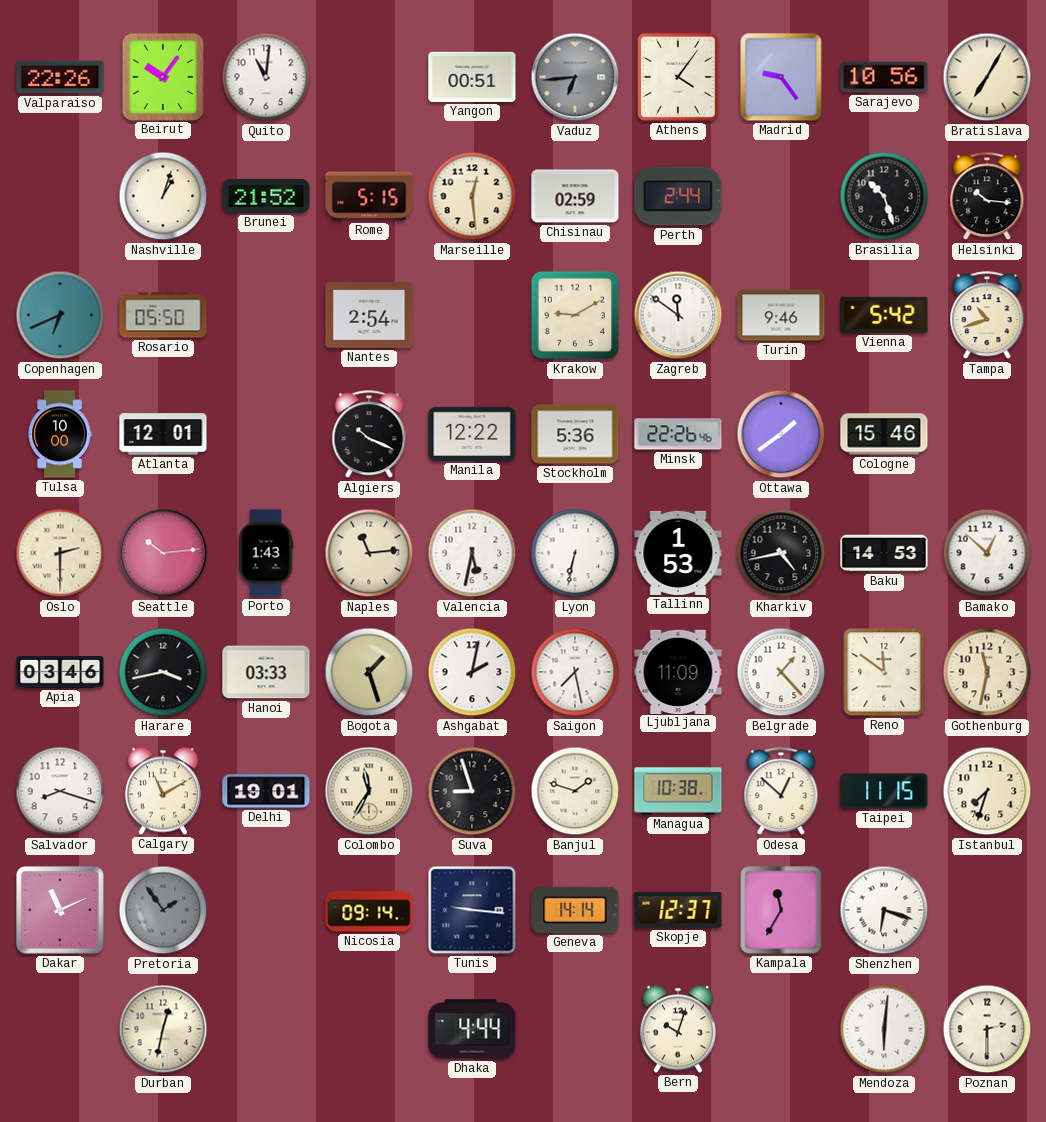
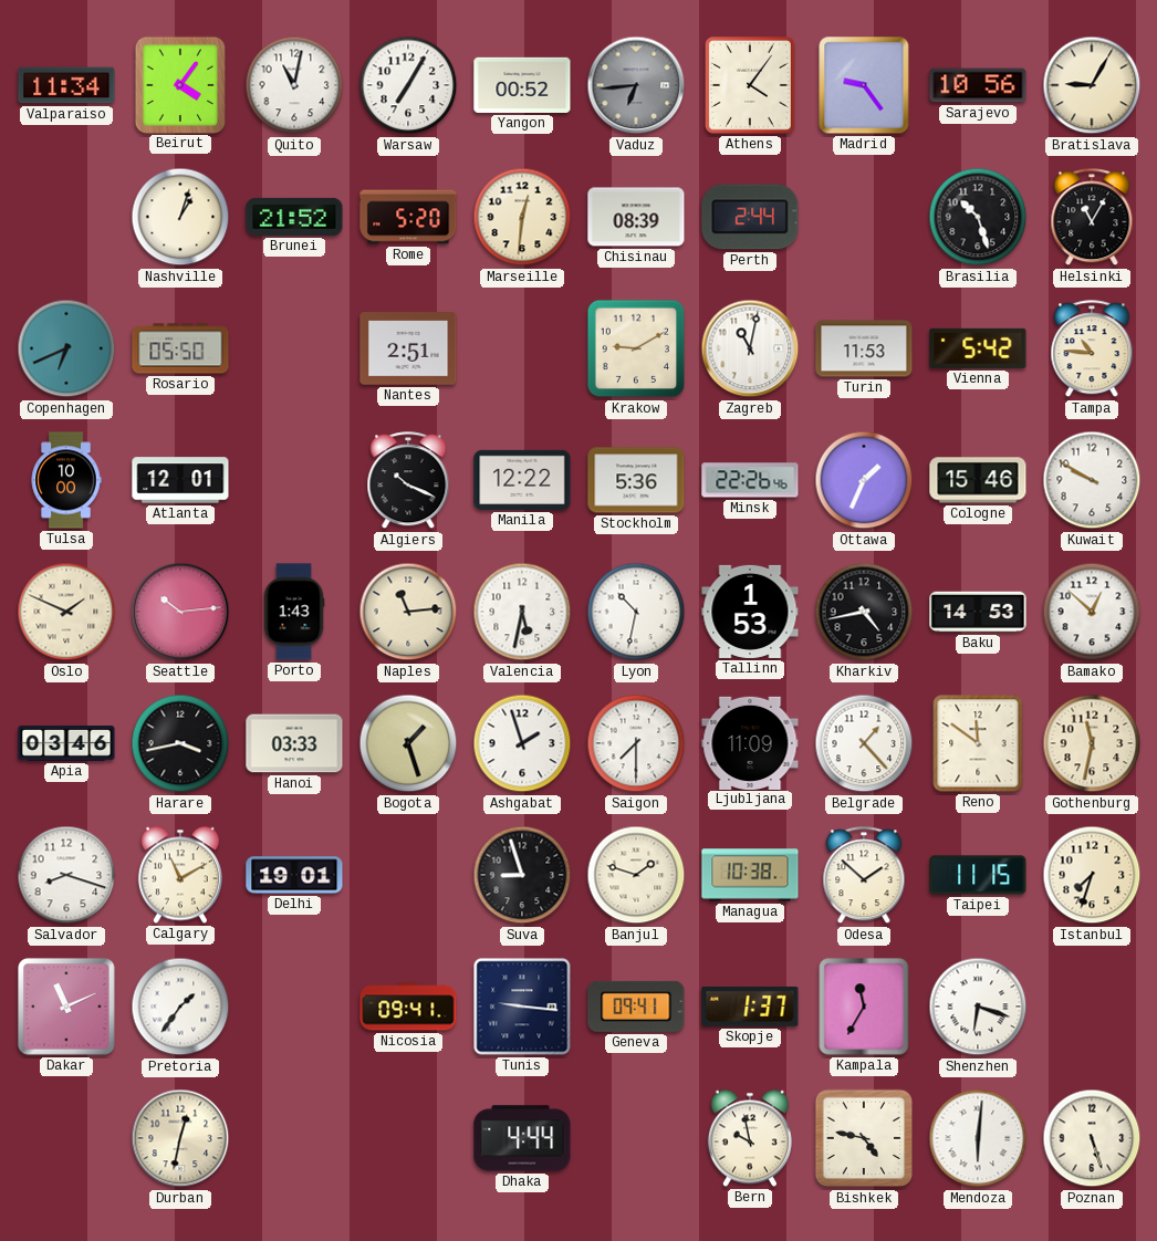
Valparaiso: 22:26 -> 11:34
Beirut: 10:06 -> 4:06
Quito: 11:01 -> 11:02
Warsaw: none -> 7:05
Yangon: 00:51 -> 00:52
Bratislava: 7:05 -> 9:05
Rome: 5:15 -> 5:20
Marseille: 12:29 -> 12:31
Chisinau: 02:59 -> 08:39
Helsinki: 10:16 -> 11:05
Nantes: 2:54 -> 2:51
Zagreb: 11:51 -> 11:02
Turin: 9:46 -> 11:53
Tampa: 10:42 -> 10:46
Ottawa: 1:39 -> 1:34
Kuwait: none -> 9:50
Oslo: 2:30 -> 1:49
Lyon: 6:32 -> 10:32
Ashgabat: 2:02 -> 1:57
Saigon: 7:28 -> 7:30
Colombo: 11:35 -> none
Odesa: 12:52 -> 1:52
Pretoria: 1:54 -> 1:36
Pretoria dial: grey -> white
Nicosia: 09:14 -> 09:41
Geneva: 14:14 -> 09:41
Skopje: 12:37 -> 1:37
Bern: 10:03 -> 9:58
Bishkek: none -> 4:47
Poznan: 2:30 -> 5:27
